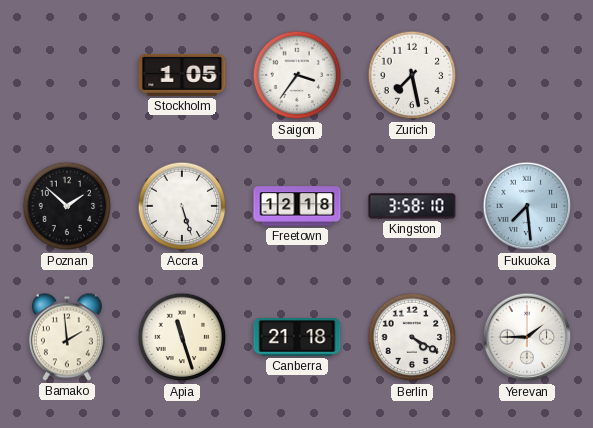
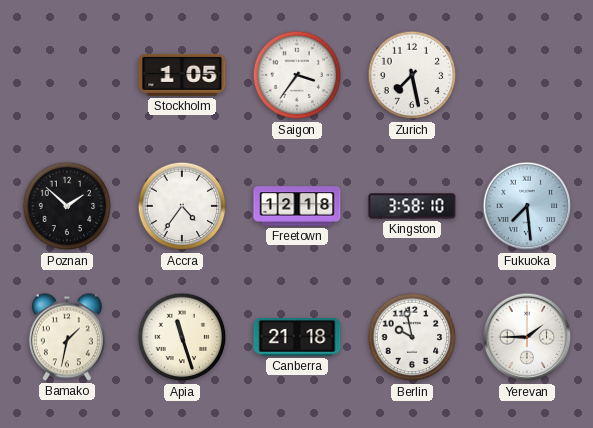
Accra: 5:27 -> 4:36
Bamako: 1:59 -> 1:32
Berlin: 4:20 -> 9:58
